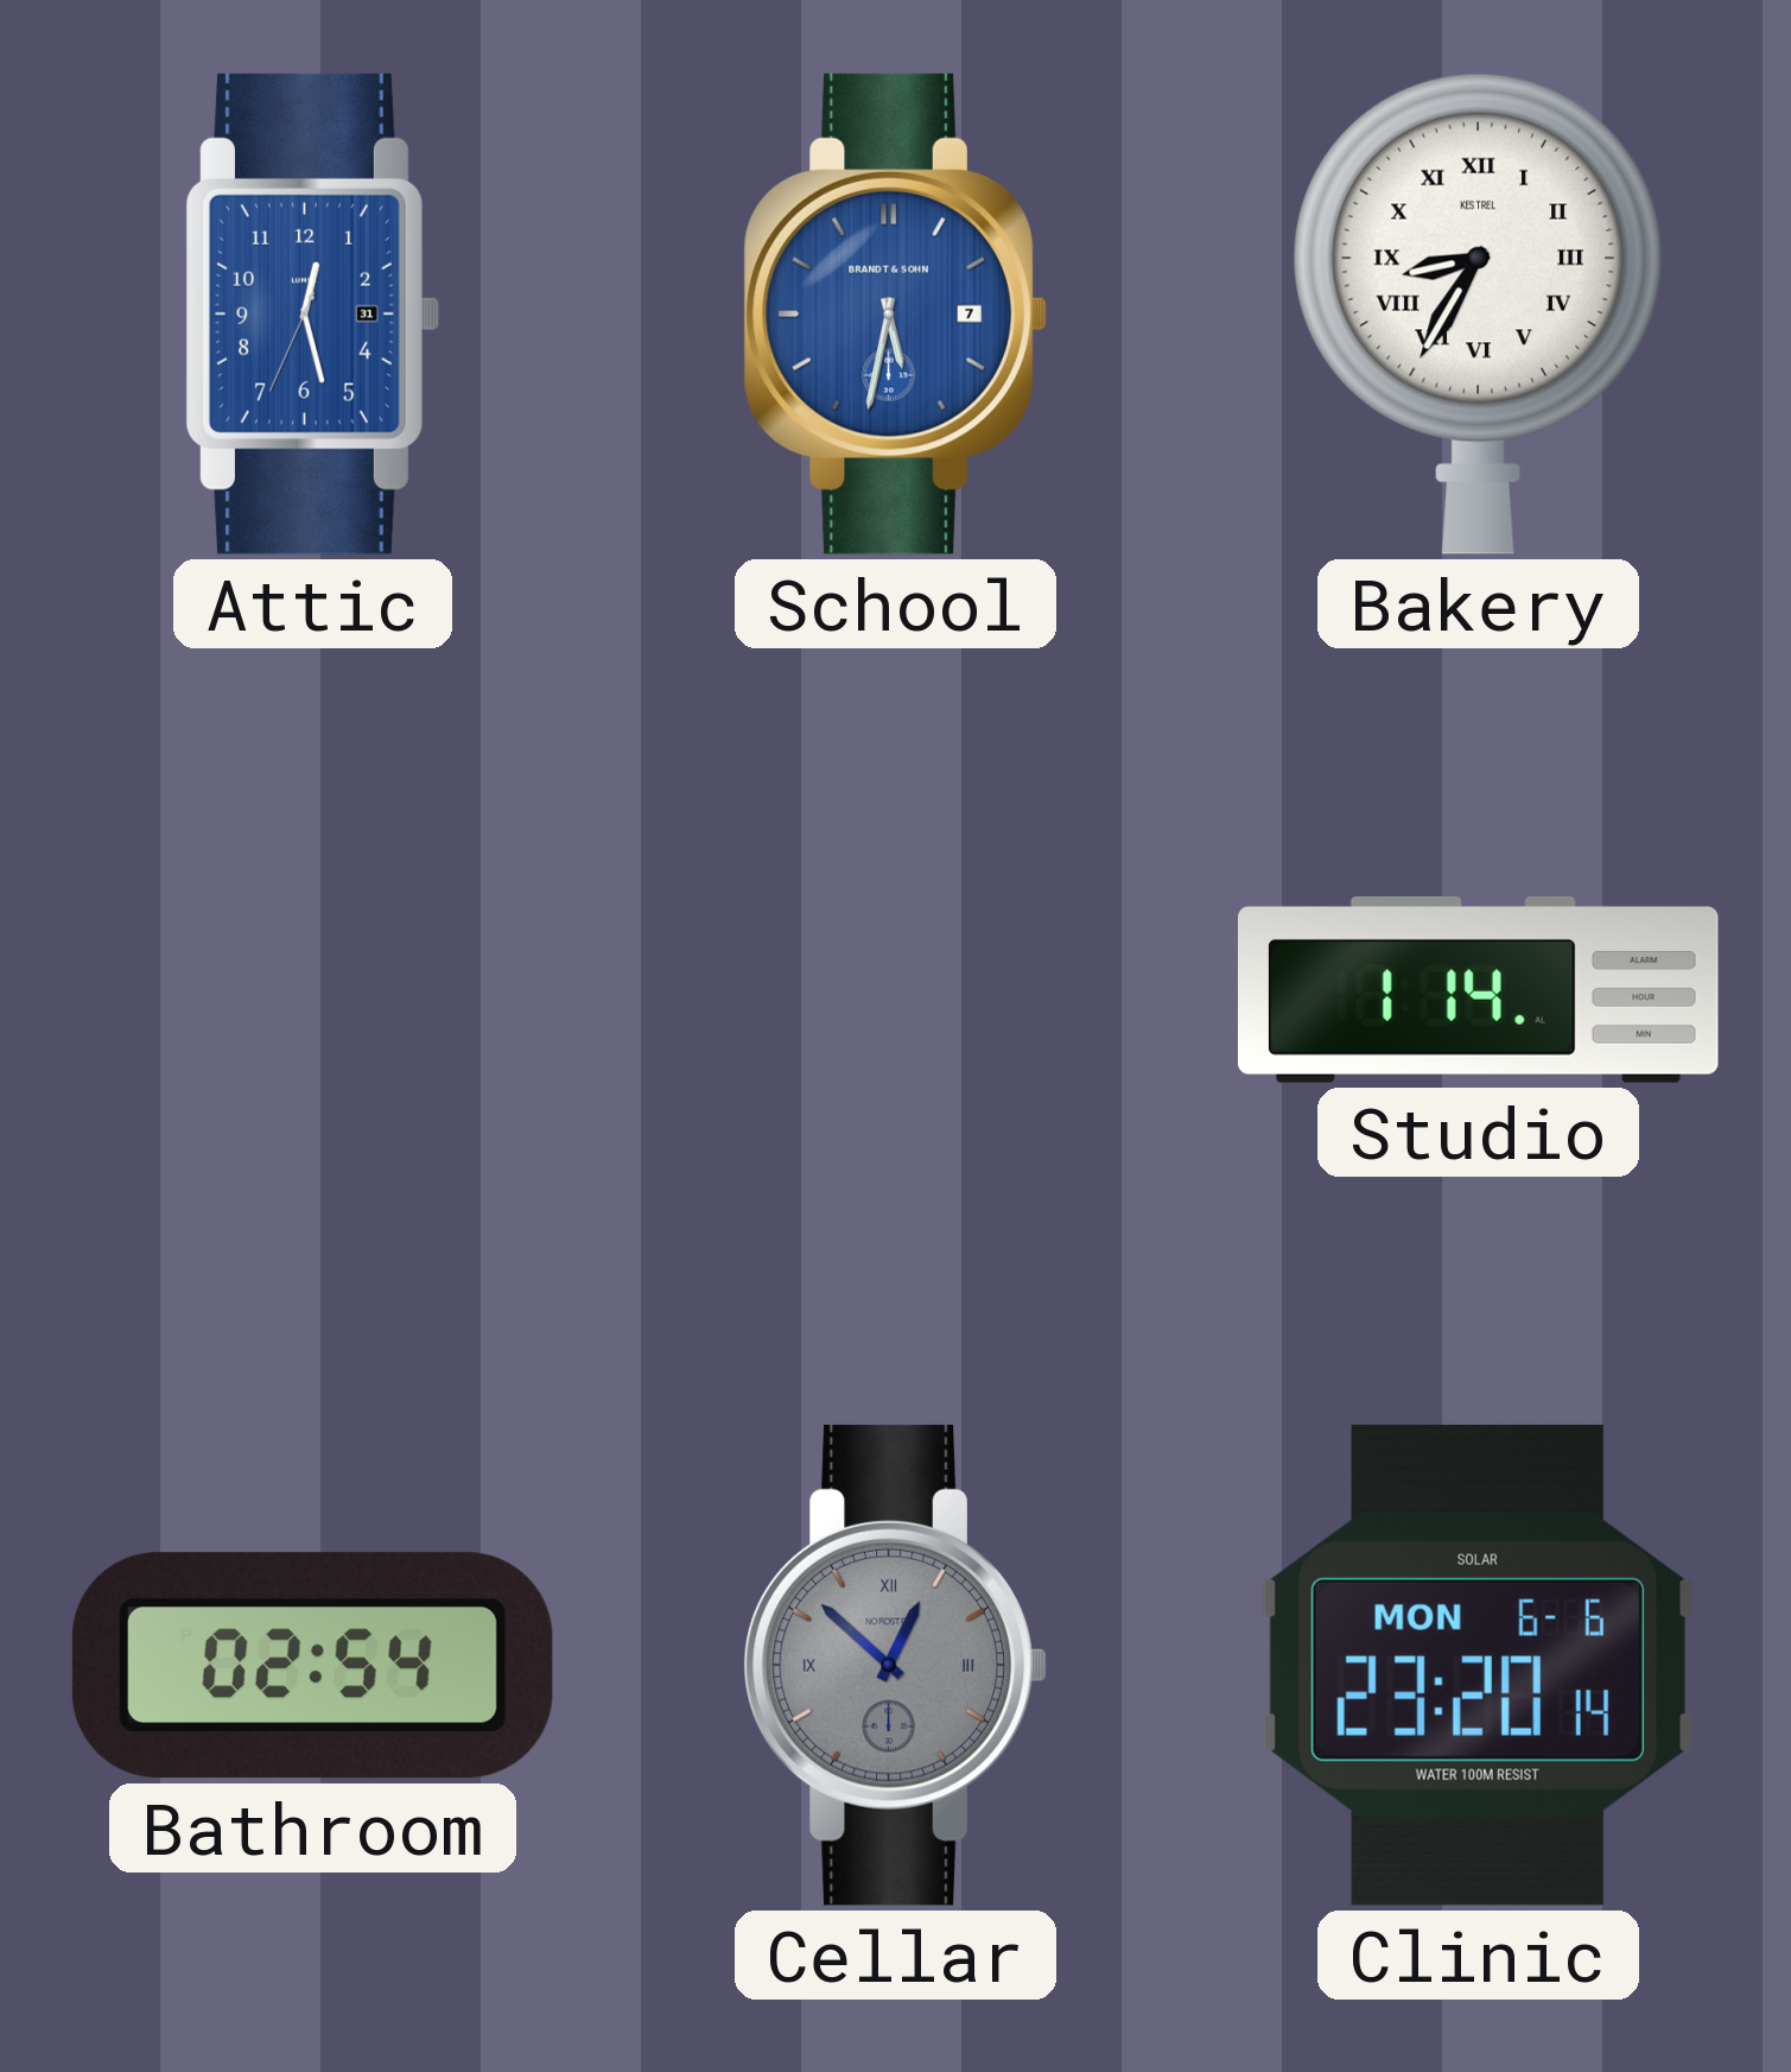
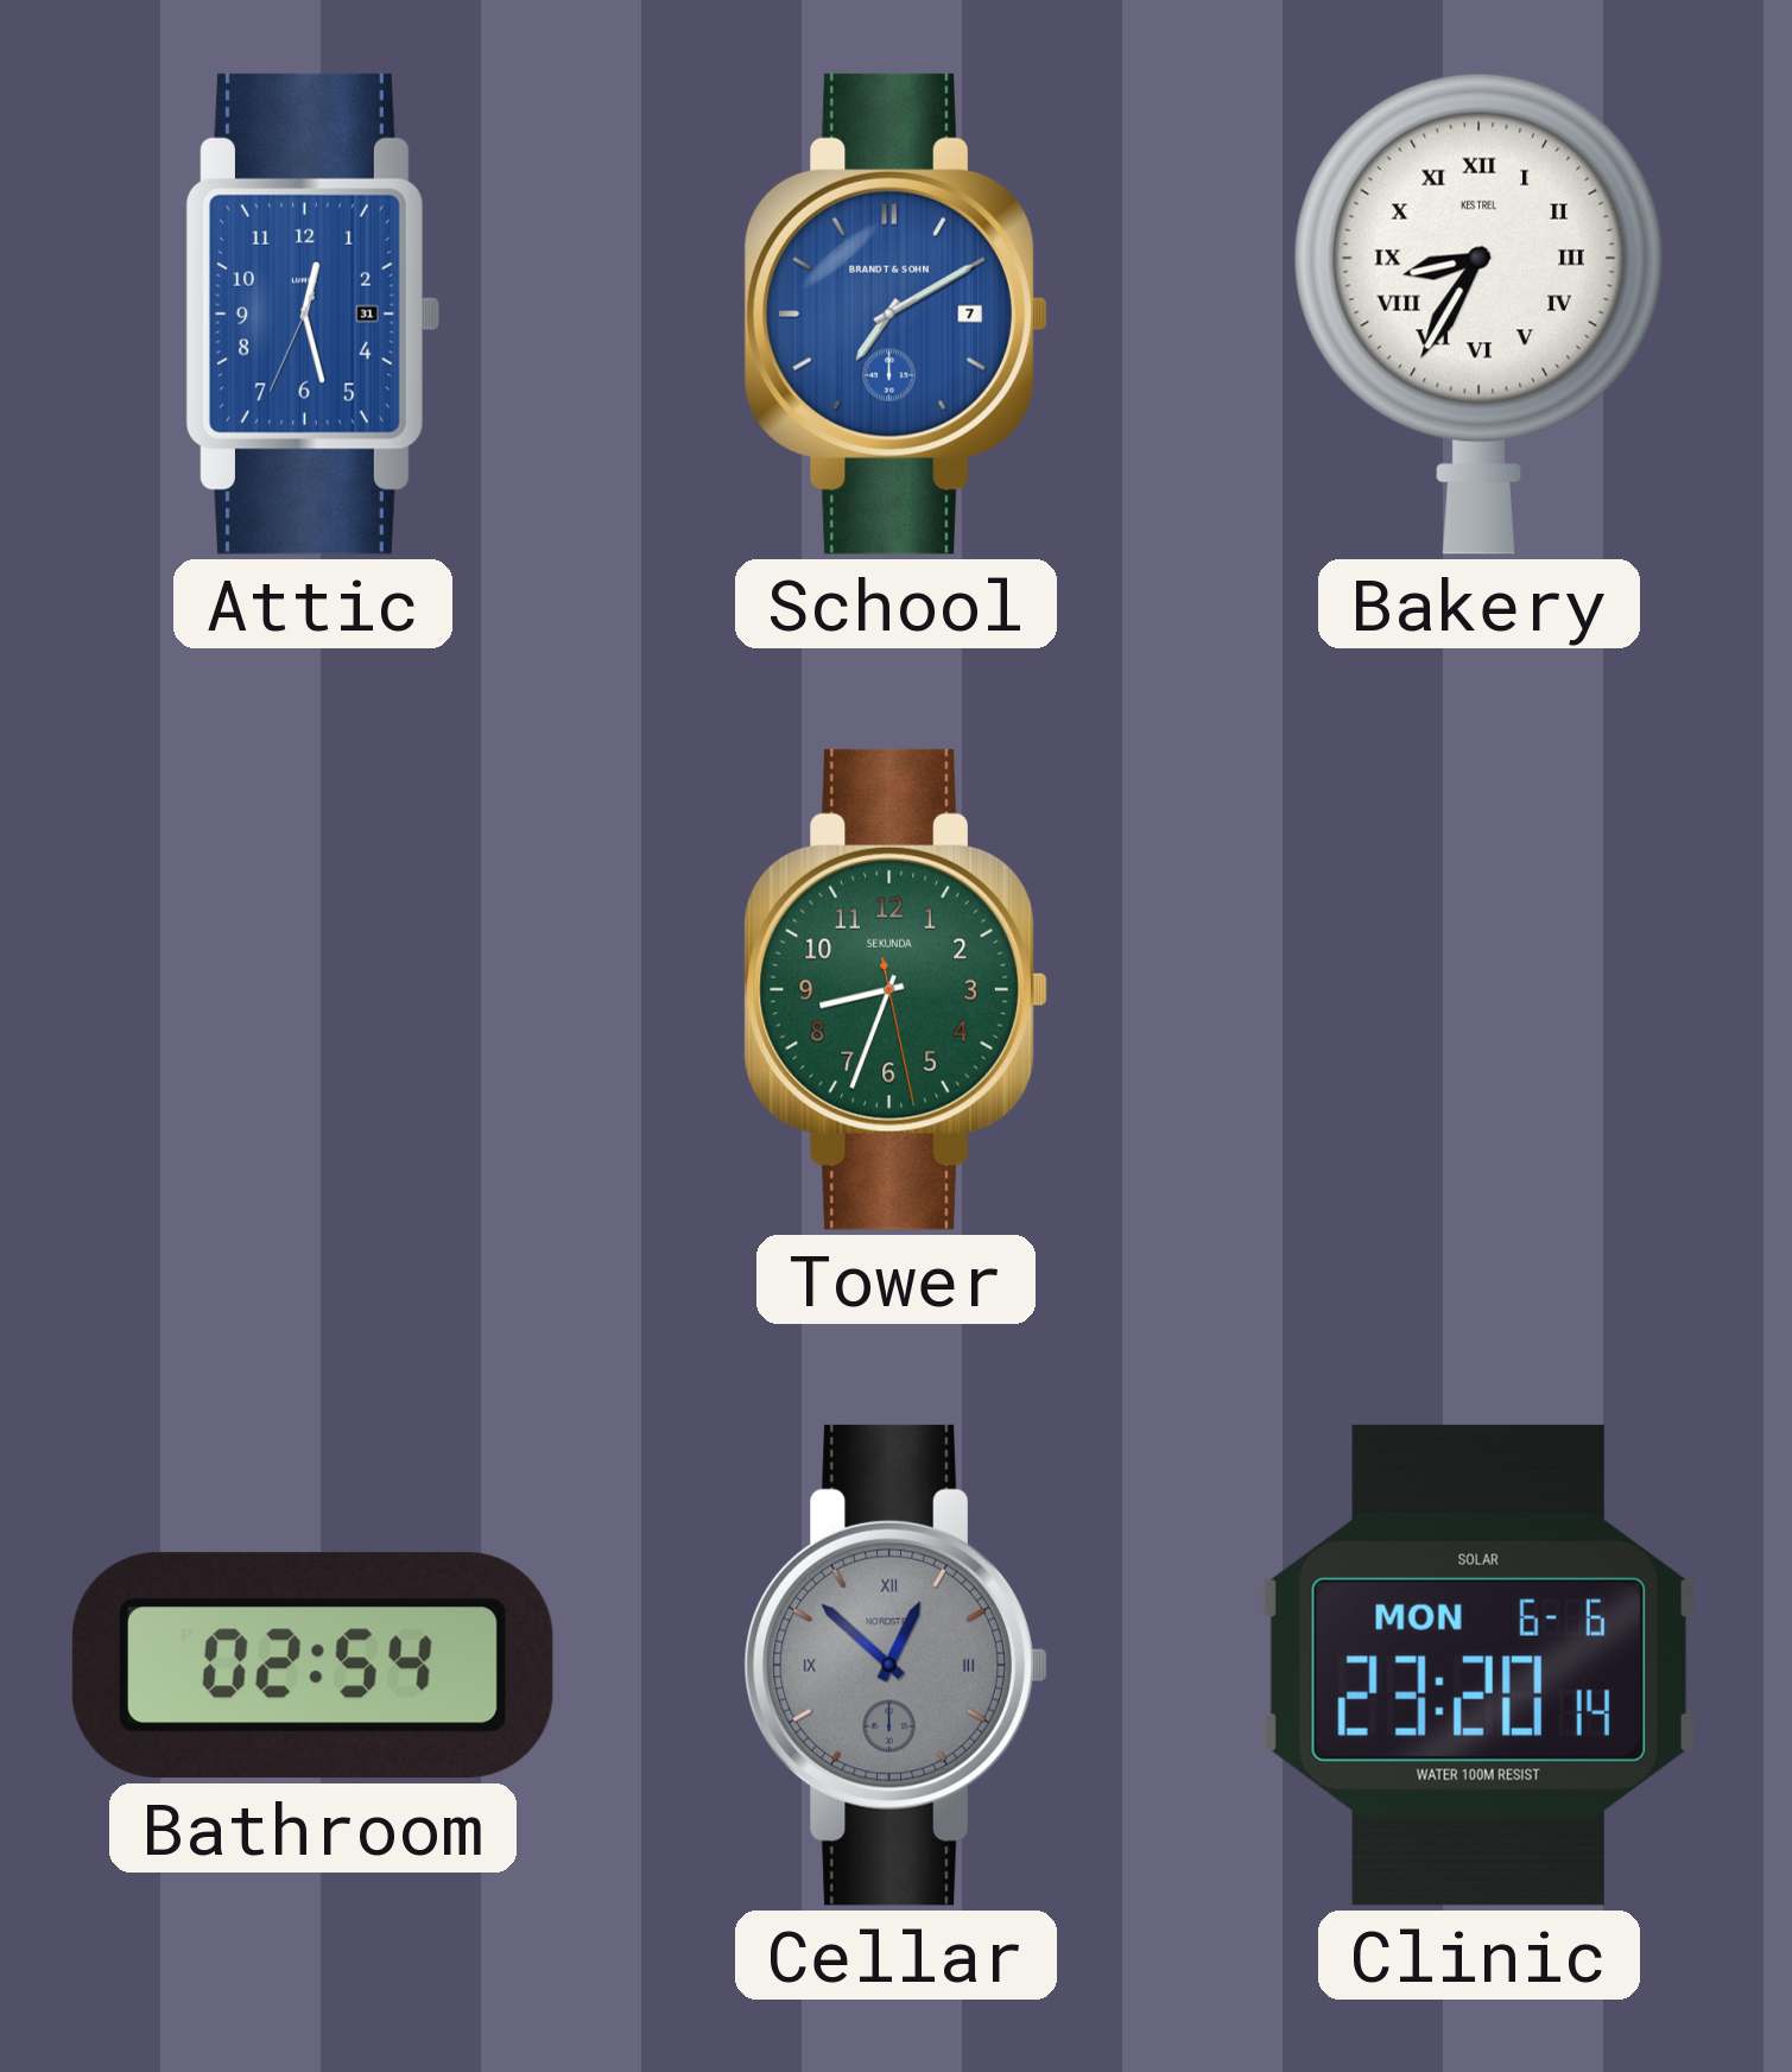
School: 5:32 -> 7:10
Tower: none -> 8:33
Studio: 1:14 -> none
